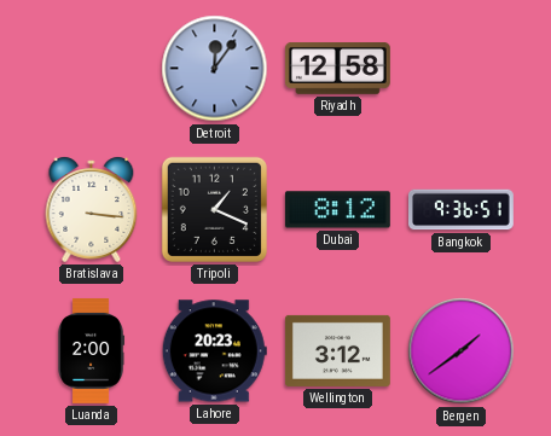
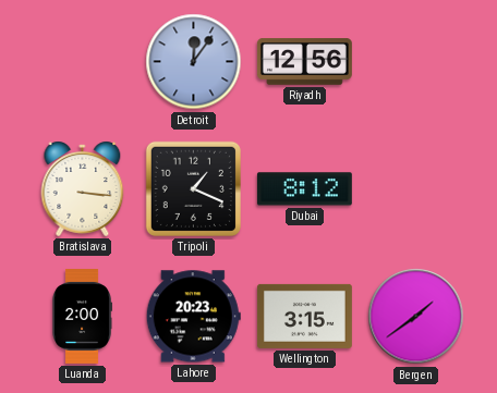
Riyadh: 12:58 -> 12:56
Bangkok: 9:36 -> none
Wellington: 3:12 -> 3:15
